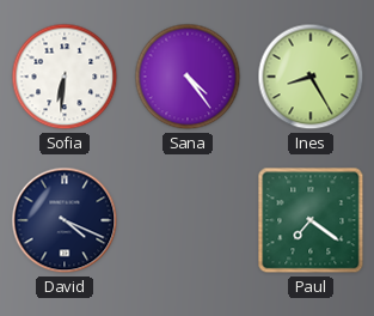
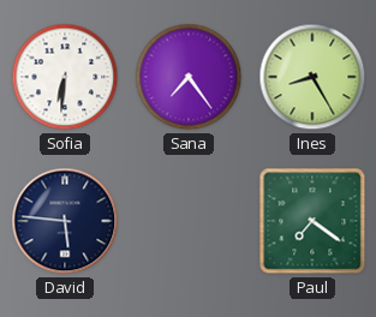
Sana: 4:24 -> 7:24
David: 4:19 -> 5:46
